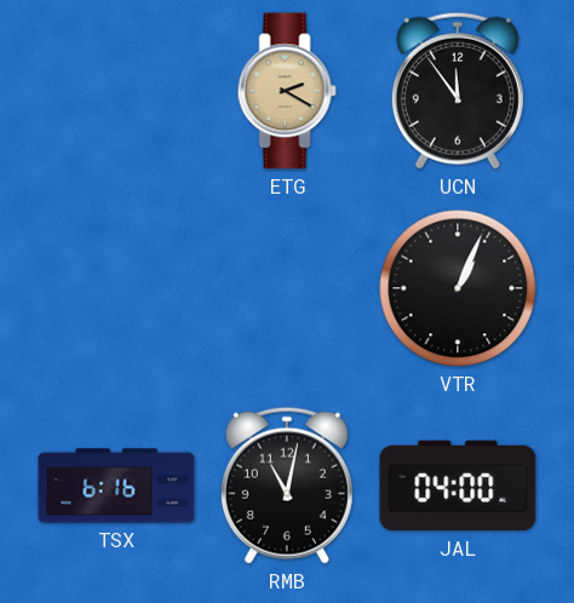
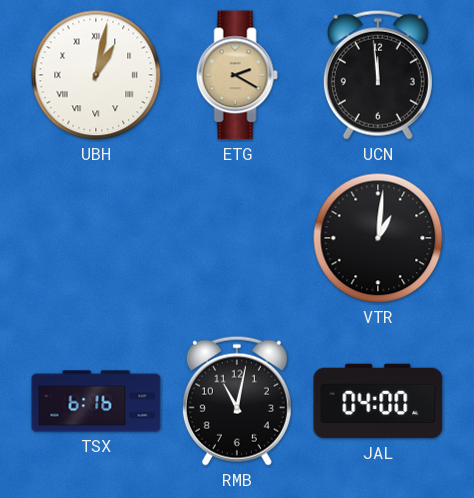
UBH: none -> 1:02
UCN: 11:54 -> 11:59
VTR: 1:04 -> 1:01
